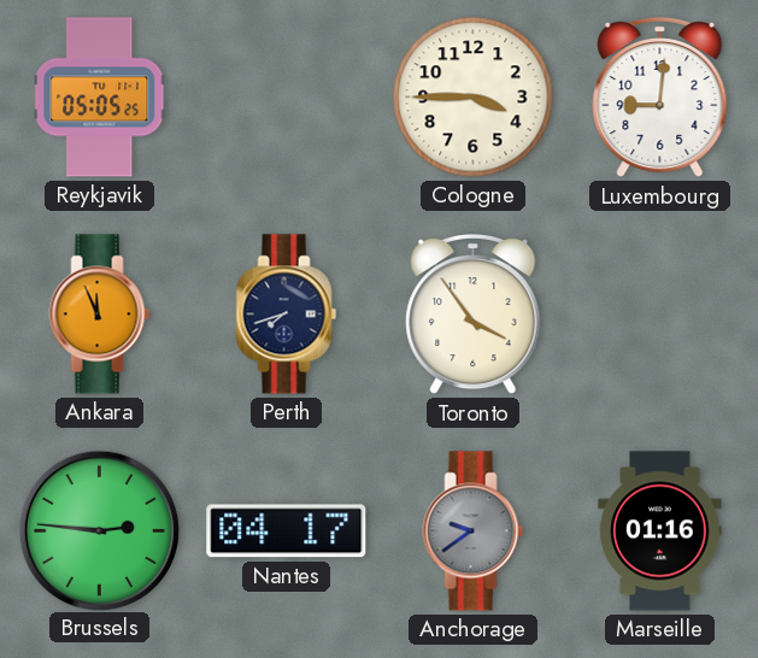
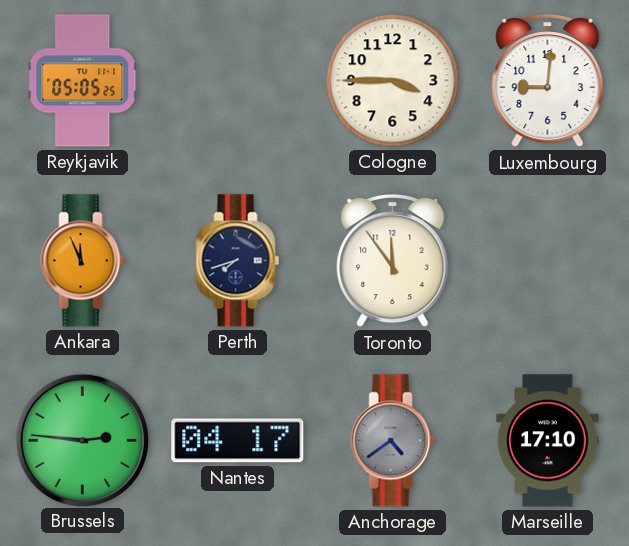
Toronto: 3:54 -> 11:54
Anchorage: 9:39 -> 4:39
Marseille: 01:16 -> 17:10
